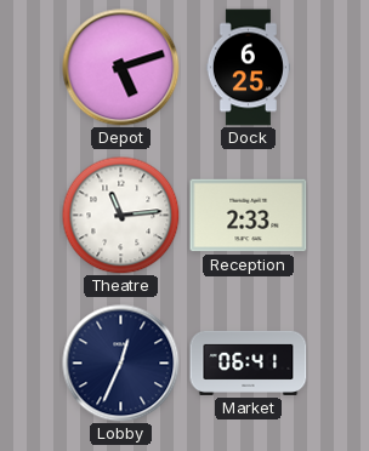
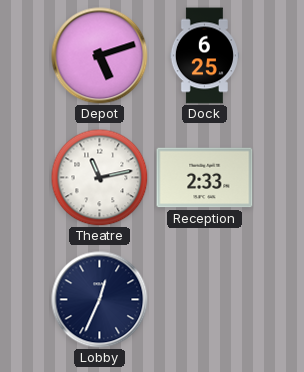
Theatre: 11:14 -> 11:13
Market: 06:41 -> none
